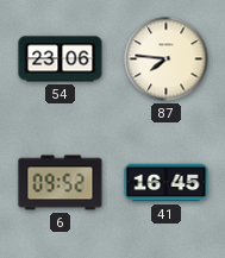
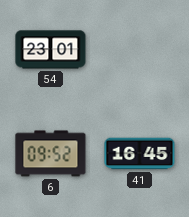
54: 23:06 -> 23:01
87: 7:46 -> none
